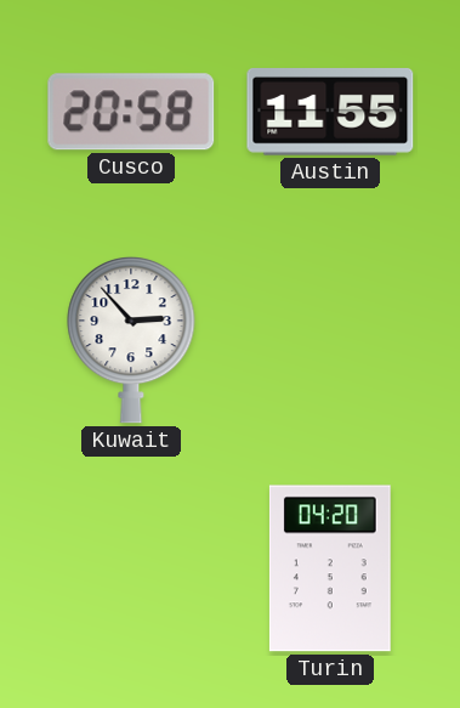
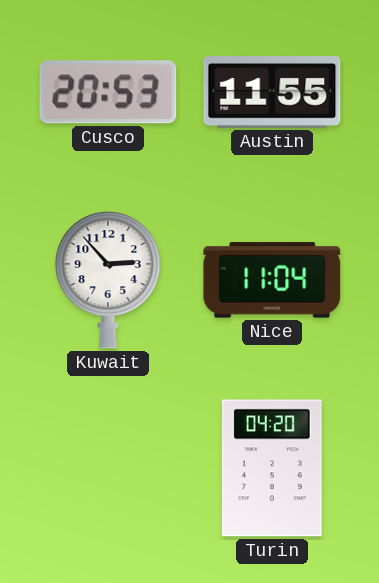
Cusco: 20:58 -> 20:53
Nice: none -> 11:04
